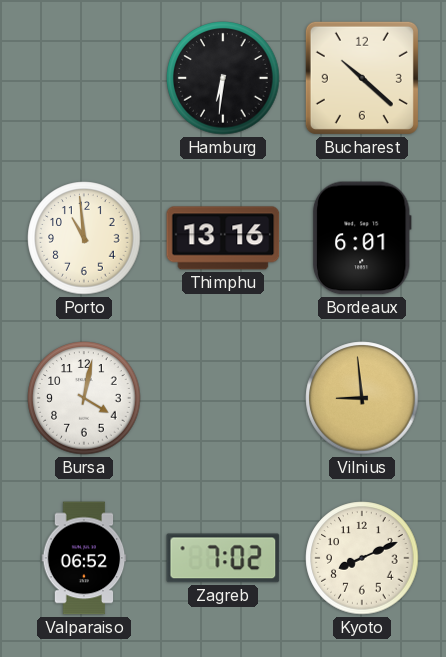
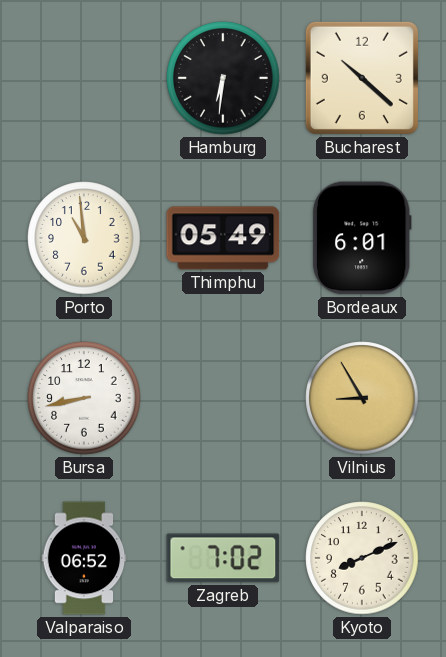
Thimphu: 13:16 -> 05:49
Bursa: 4:02 -> 8:43
Vilnius: 8:59 -> 8:55
